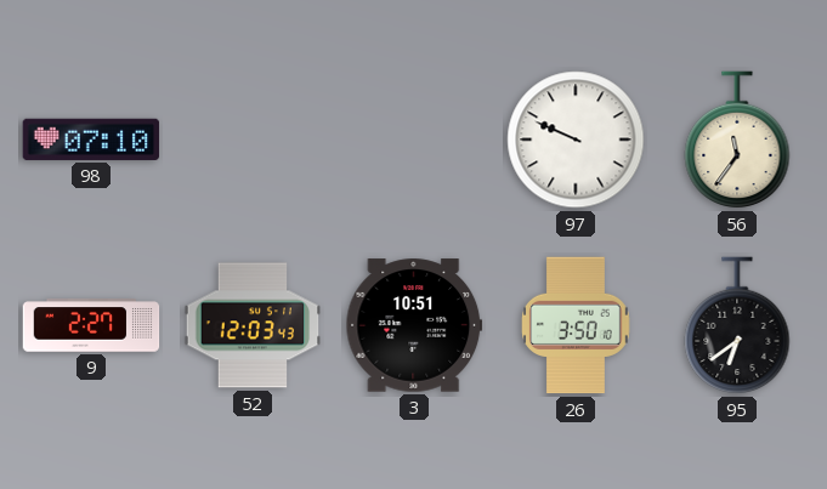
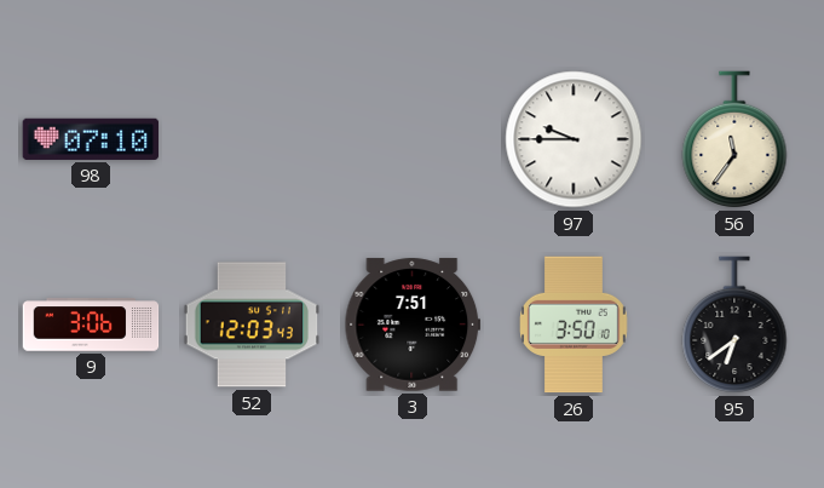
97: 9:49 -> 9:45
9: 2:27 -> 3:06
3: 10:51 -> 7:51
